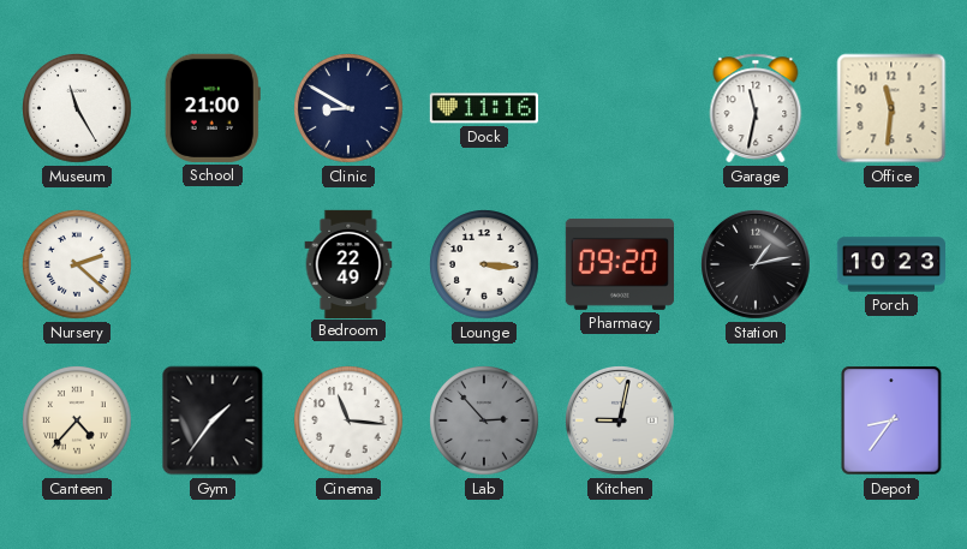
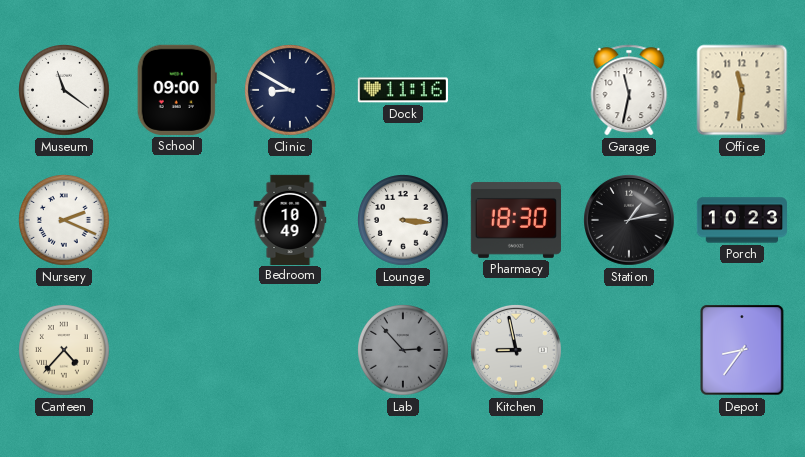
Museum: 11:25 -> 11:21
School: 21:00 -> 09:00
Nursery: 2:22 -> 2:19
Bedroom: 22:49 -> 10:49
Pharmacy: 09:20 -> 18:30
Gym: 1:36 -> none
Cinema: 11:16 -> none
Kitchen: 9:02 -> 8:58
